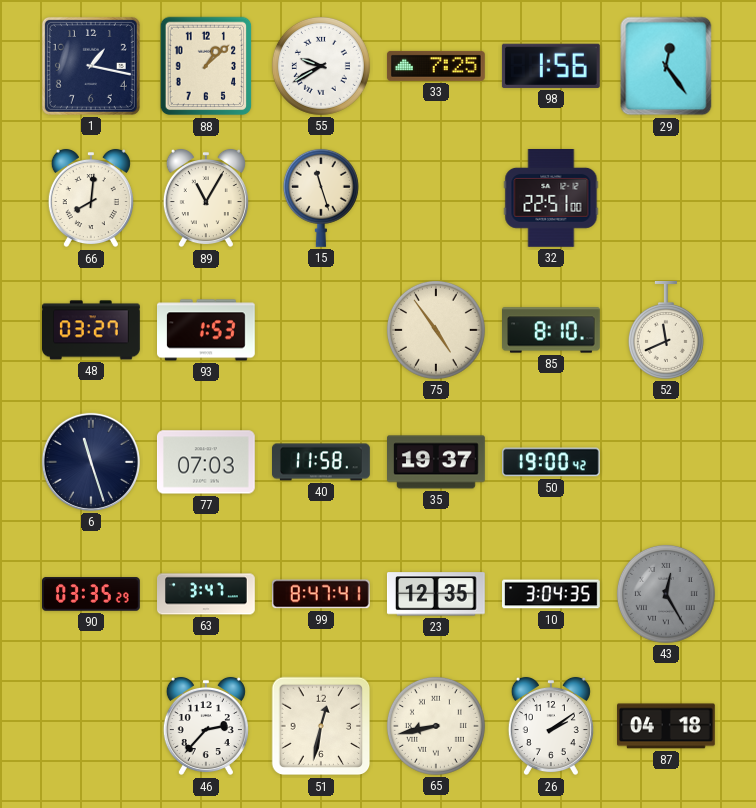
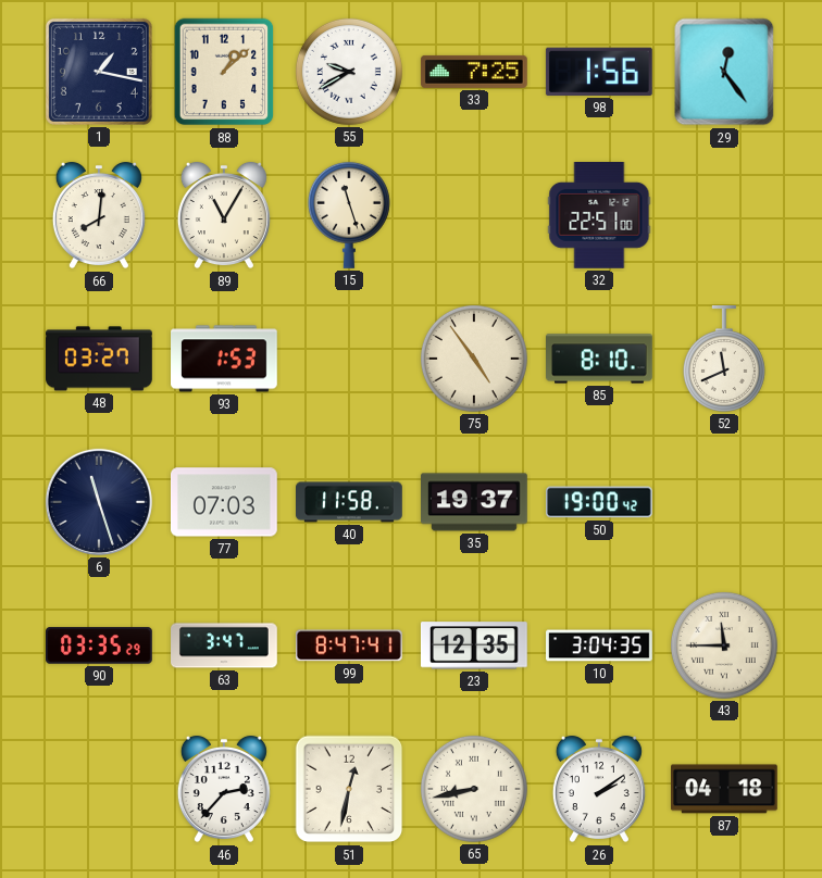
43: 12:25 -> 11:45
43 dial: grey -> cream
